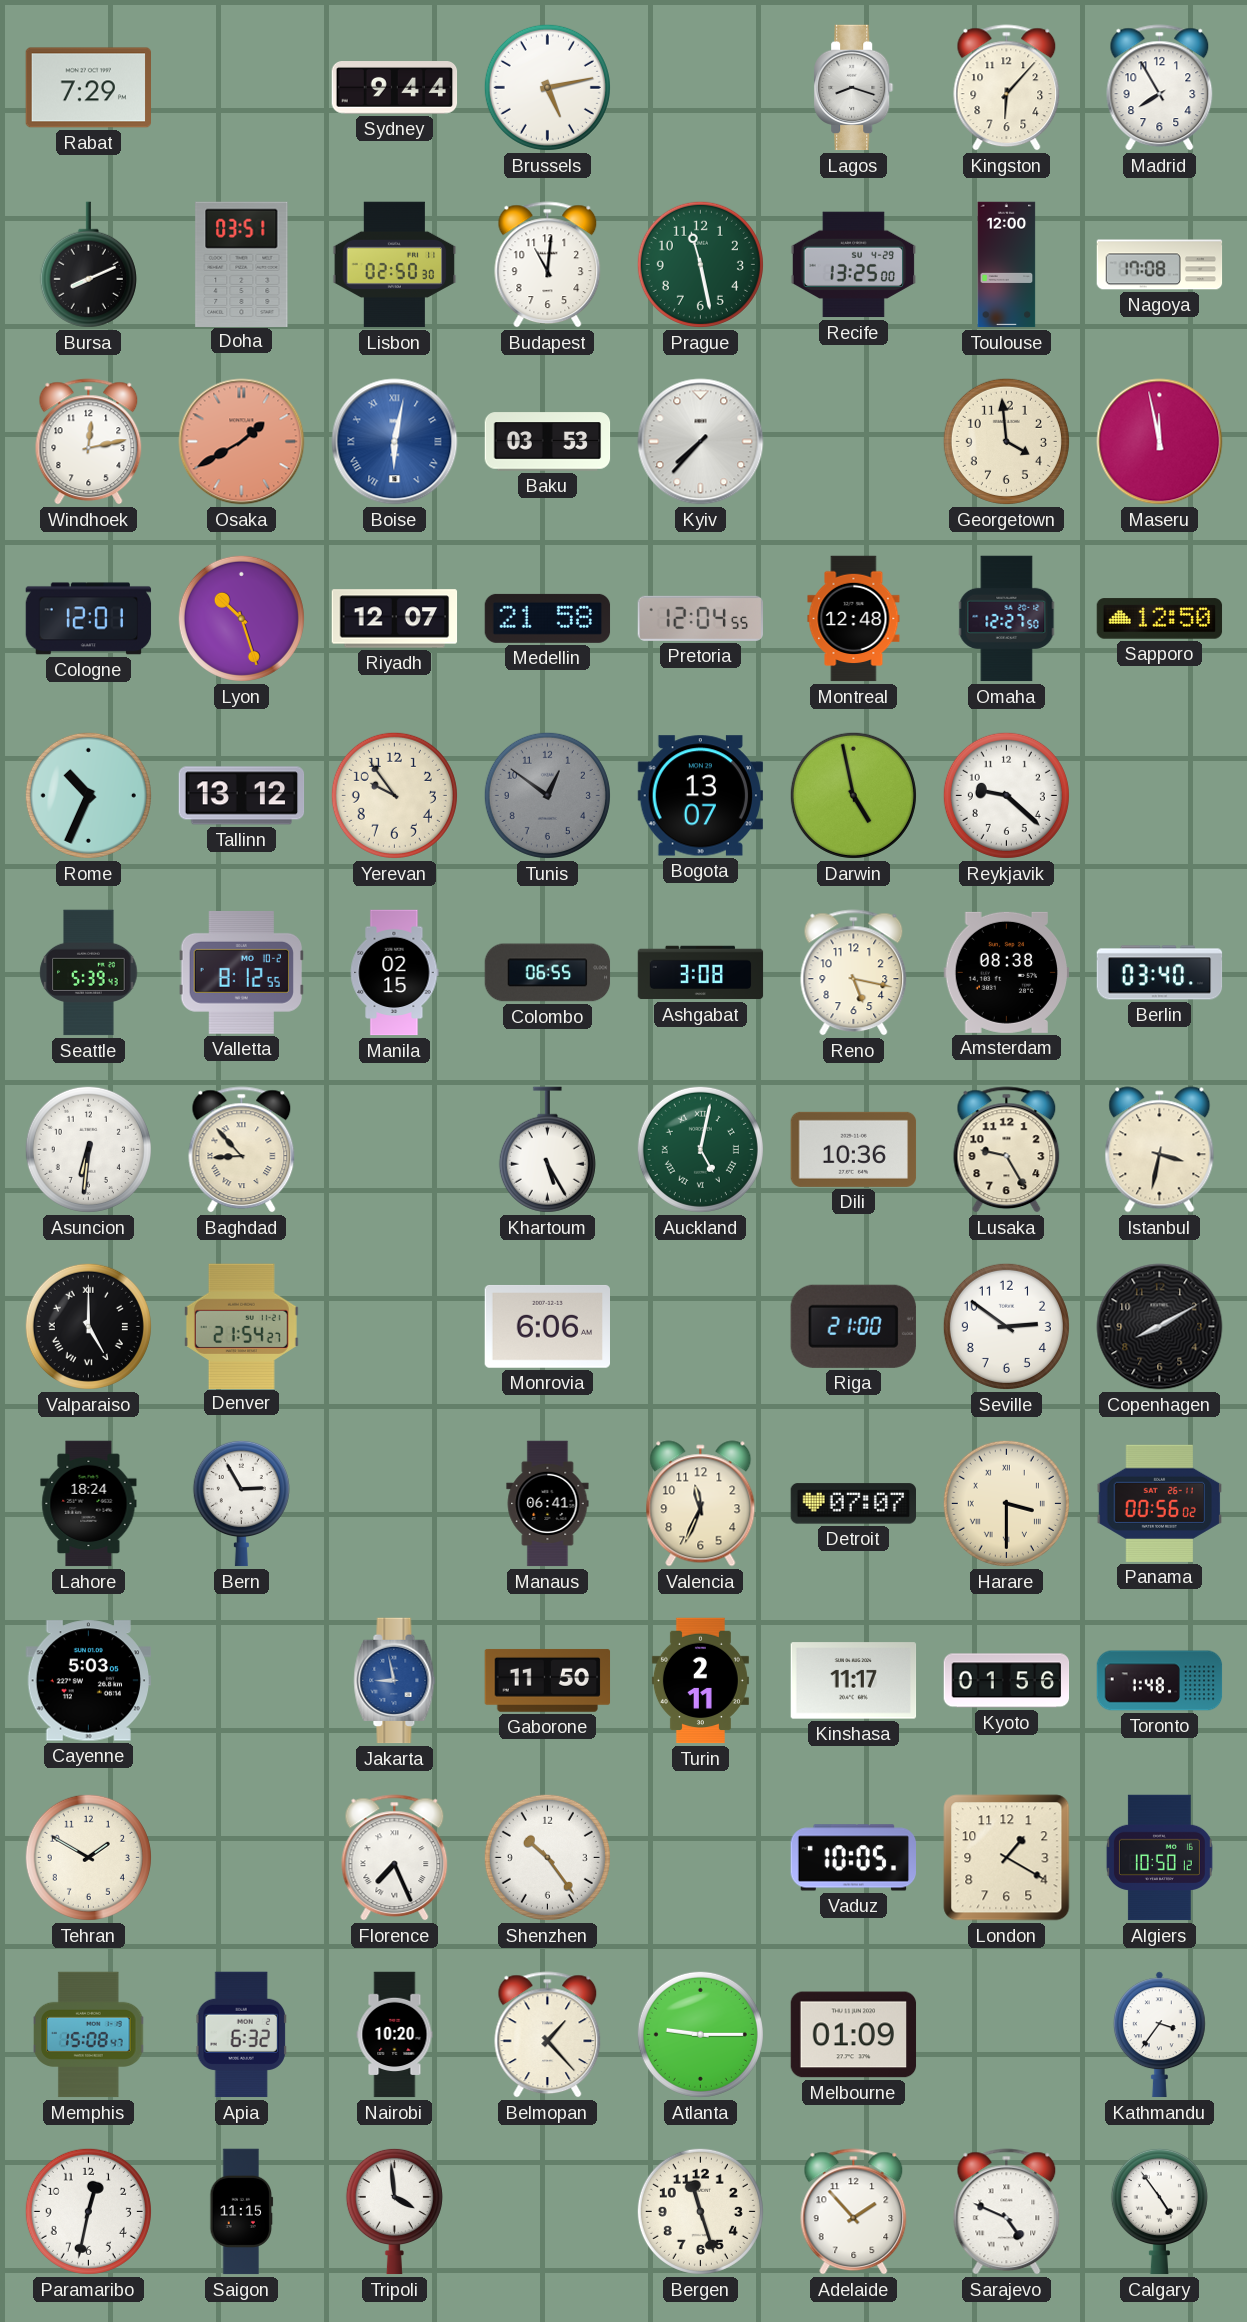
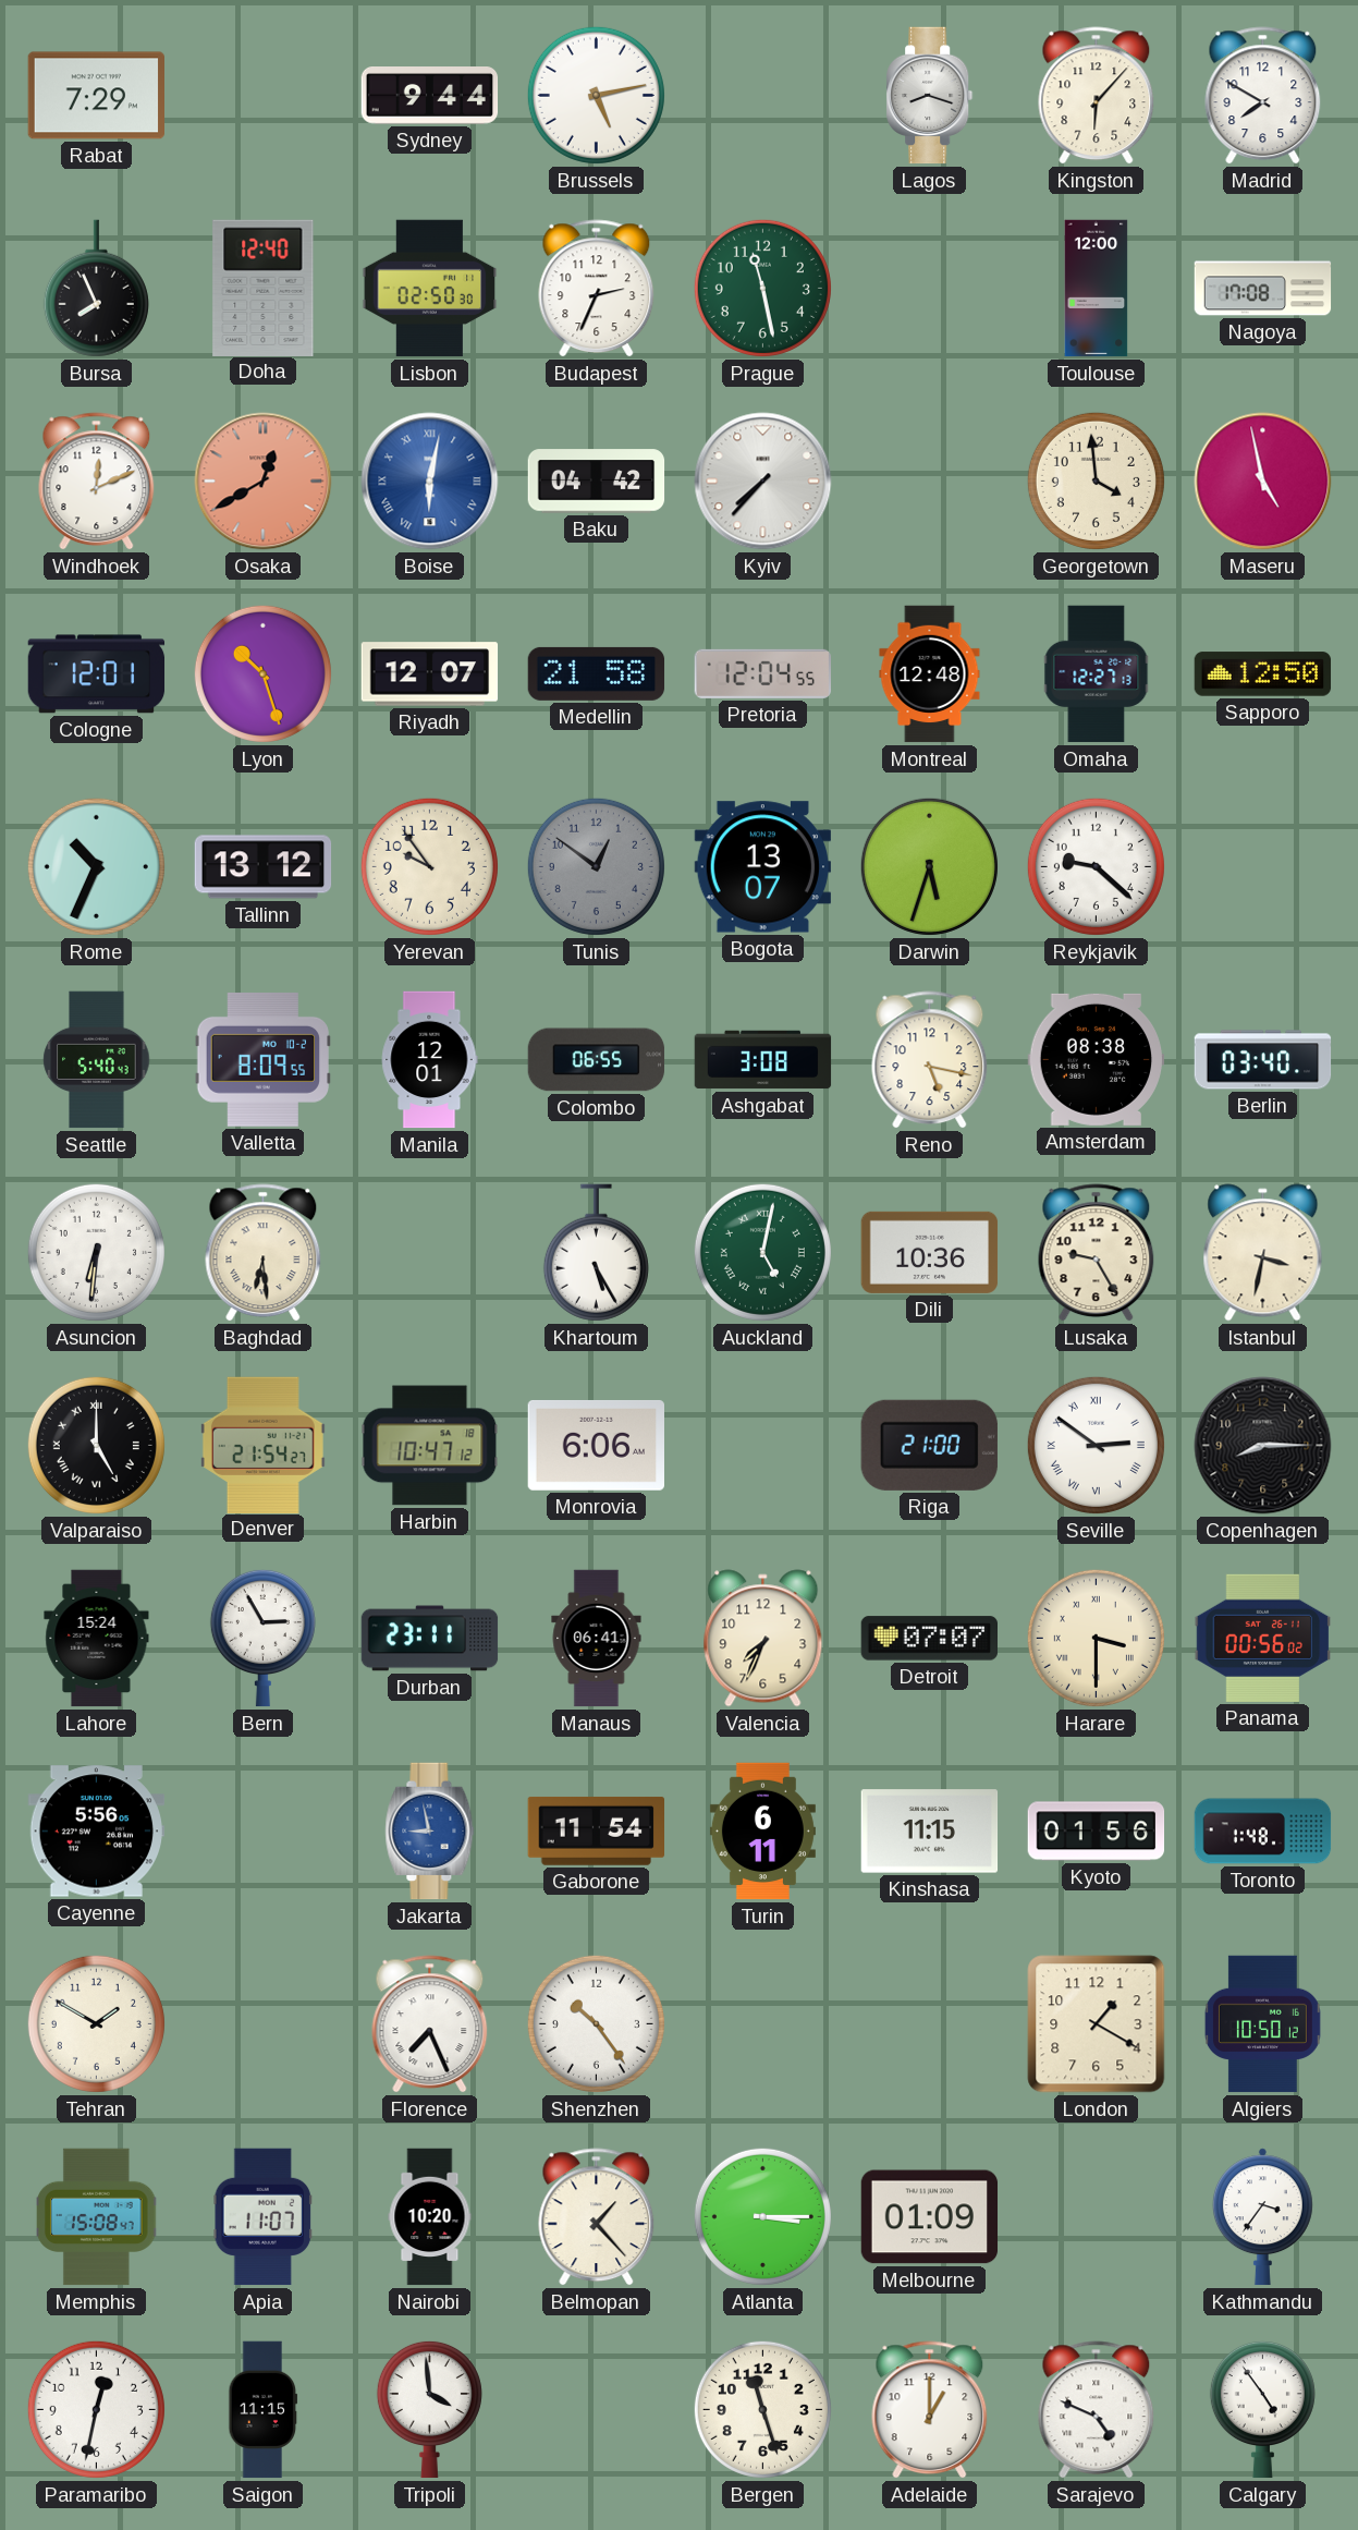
Madrid: 7:55 -> 7:50
Bursa: 8:11 -> 7:56
Doha: 03:51 -> 12:40
Budapest: 11:01 -> 2:34
Recife: 13:25 -> none
Windhoek: 12:13 -> 12:11
Osaka: 1:40 -> 12:40
Baku: 03:53 -> 04:42
Maseru: 11:58 -> 4:58
Omaha: 12:27:50 -> 12:27:13
Darwin: 4:58 -> 5:33
Seattle: 5:39 -> 5:40
Valletta: 8:12 -> 8:09
Manila: 02:15 -> 12:01
Baghdad: 8:53 -> 6:29
Harbin: none -> 10:47
Seville numerals: Arabic -> Roman
Copenhagen: 8:10 -> 8:15
Lahore: 18:24 -> 15:24
Durban: none -> 23:11
Valencia: 11:34 -> 7:34
Cayenne: 5:03 -> 5:56
Gaborone: 11:50 -> 11:54
Turin: 2:11 -> 6:11
Kinshasa: 11:17 -> 11:15
Vaduz: 10:05 -> none
Apia: 6:32 -> 11:07
Atlanta: 9:15 -> 3:15
Adelaide: 1:53 -> 1:00
